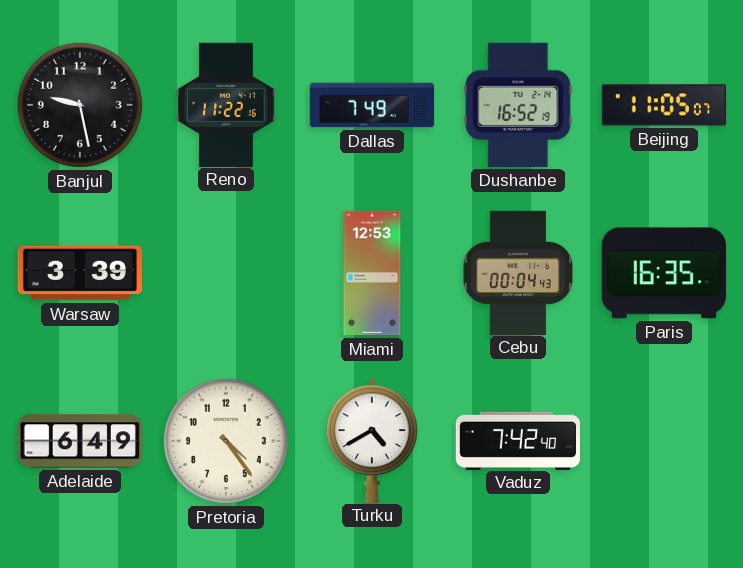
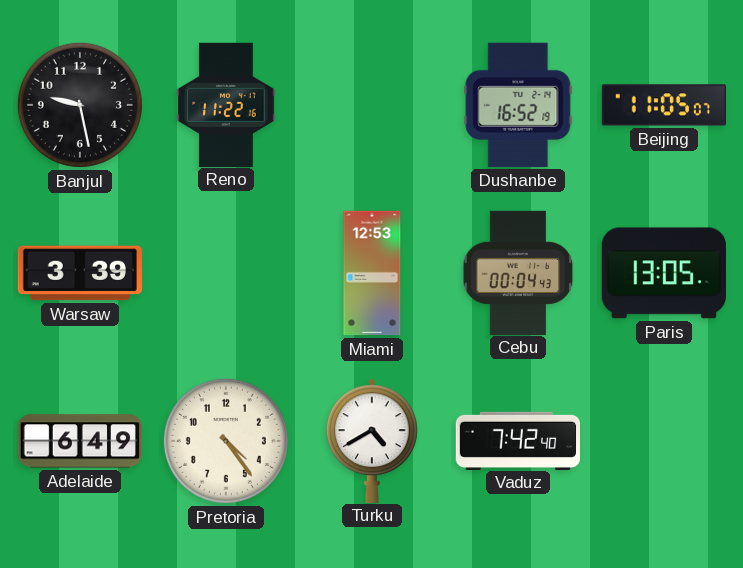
Dallas: 7:49 -> none
Paris: 16:35 -> 13:05
